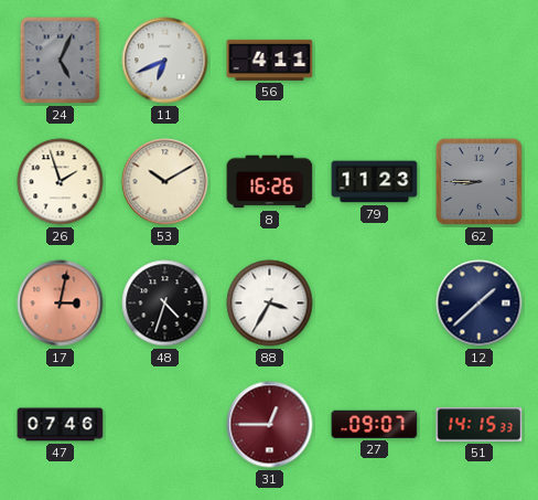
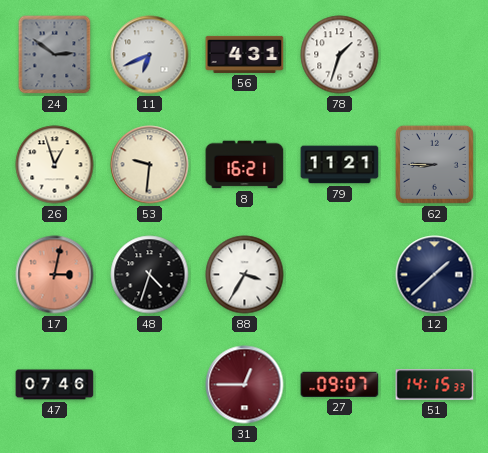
24: 5:04 -> 2:51
56: 4:11 -> 4:31
78: none -> 1:33
26: 1:57 -> 12:57
53: 10:10 -> 9:31
8: 16:26 -> 16:21
79: 11:23 -> 11:21
